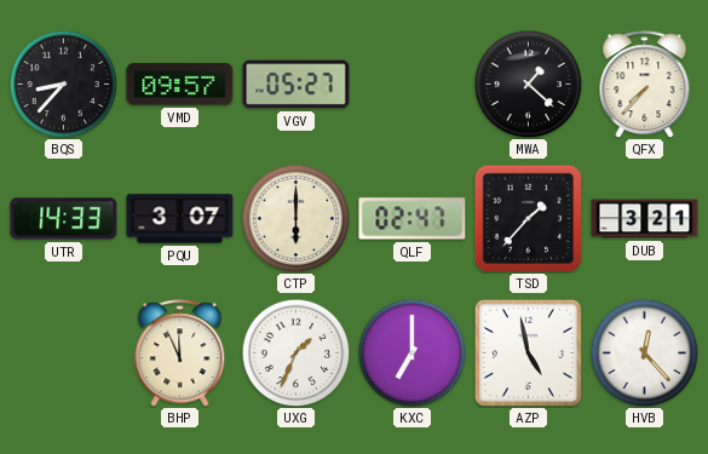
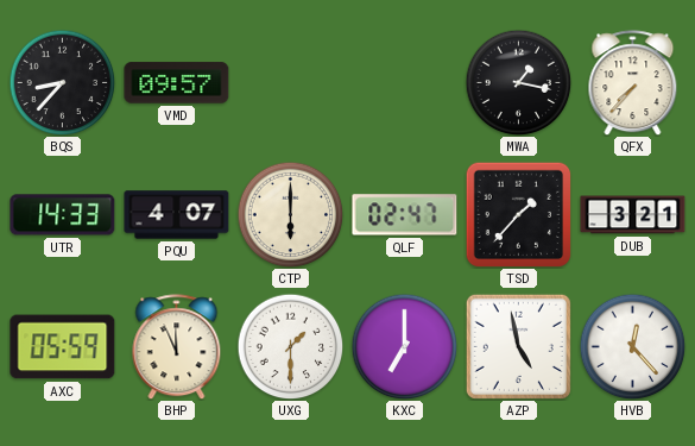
VGV: 05:27 -> none
MWA: 1:22 -> 1:17
PQU: 3:07 -> 4:07
AXC: none -> 05:59
UXG: 1:34 -> 1:30
